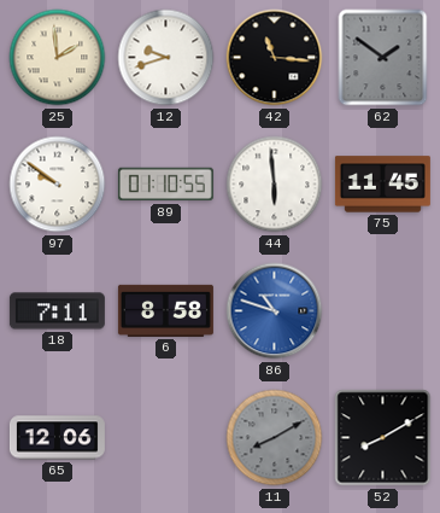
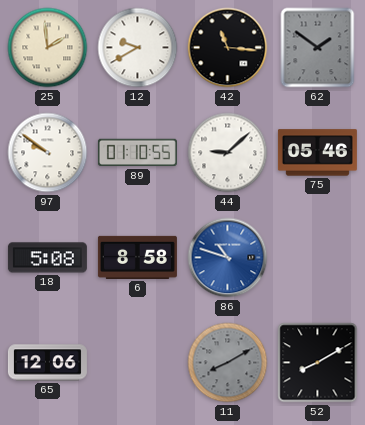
12: 9:42 -> 9:40
44: 5:59 -> 9:08
75: 11:45 -> 05:46
18: 7:11 -> 5:08
